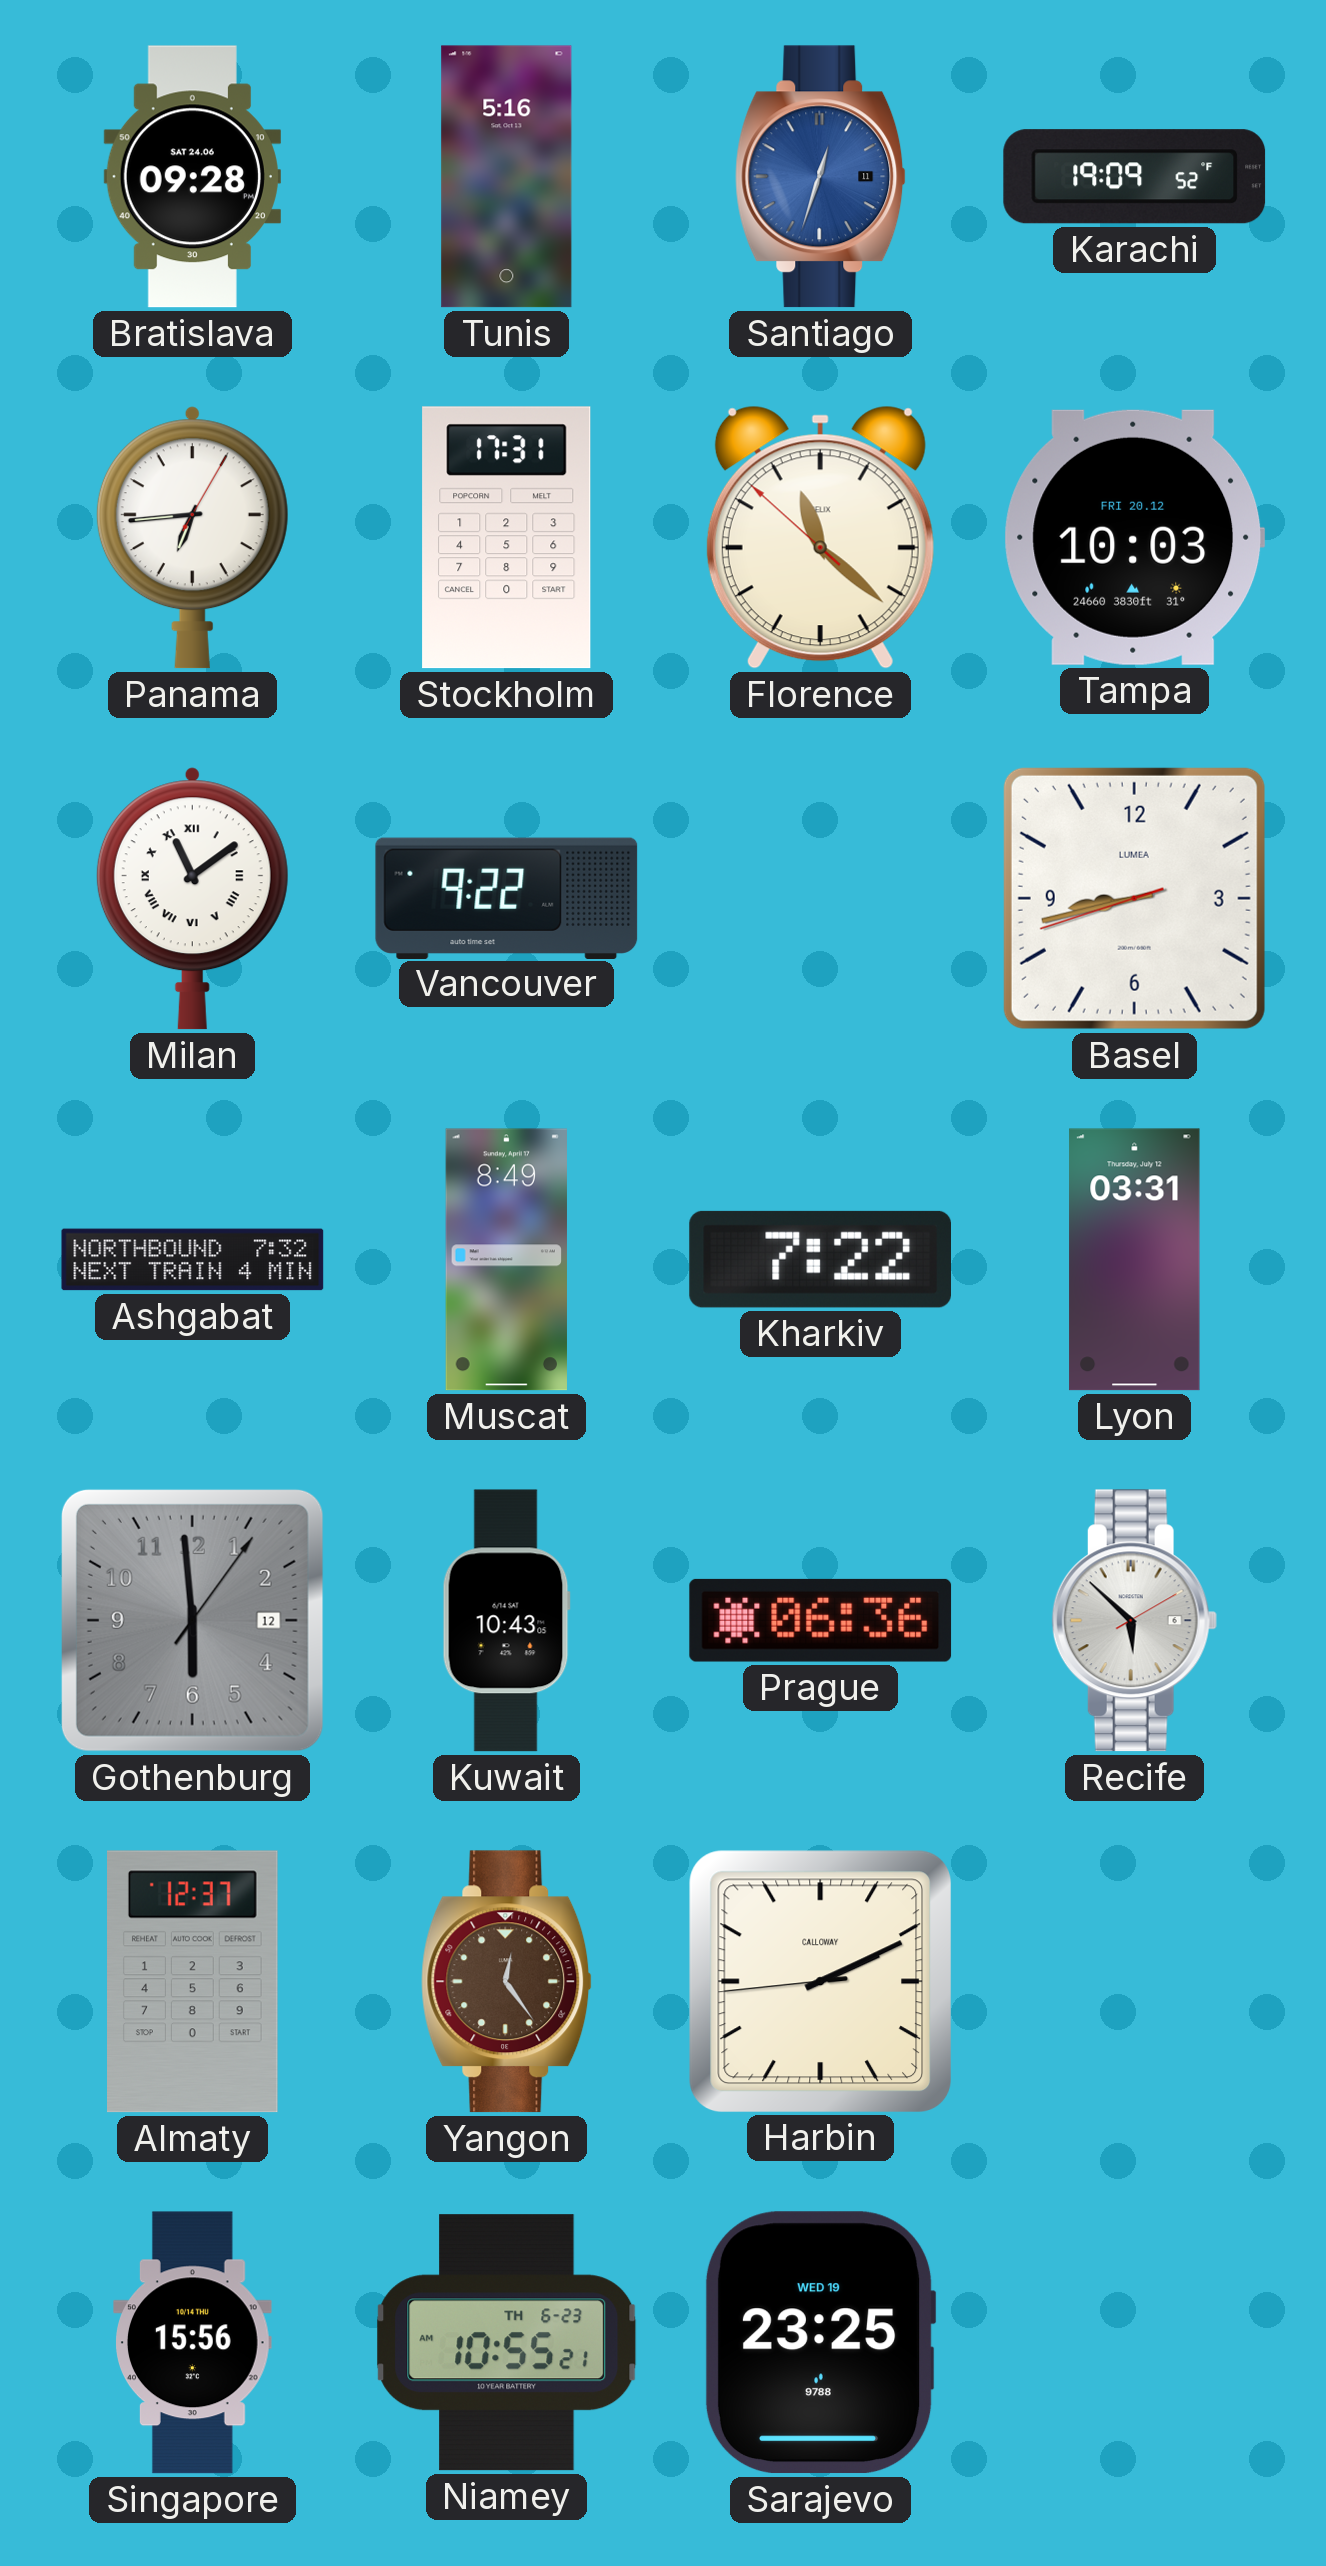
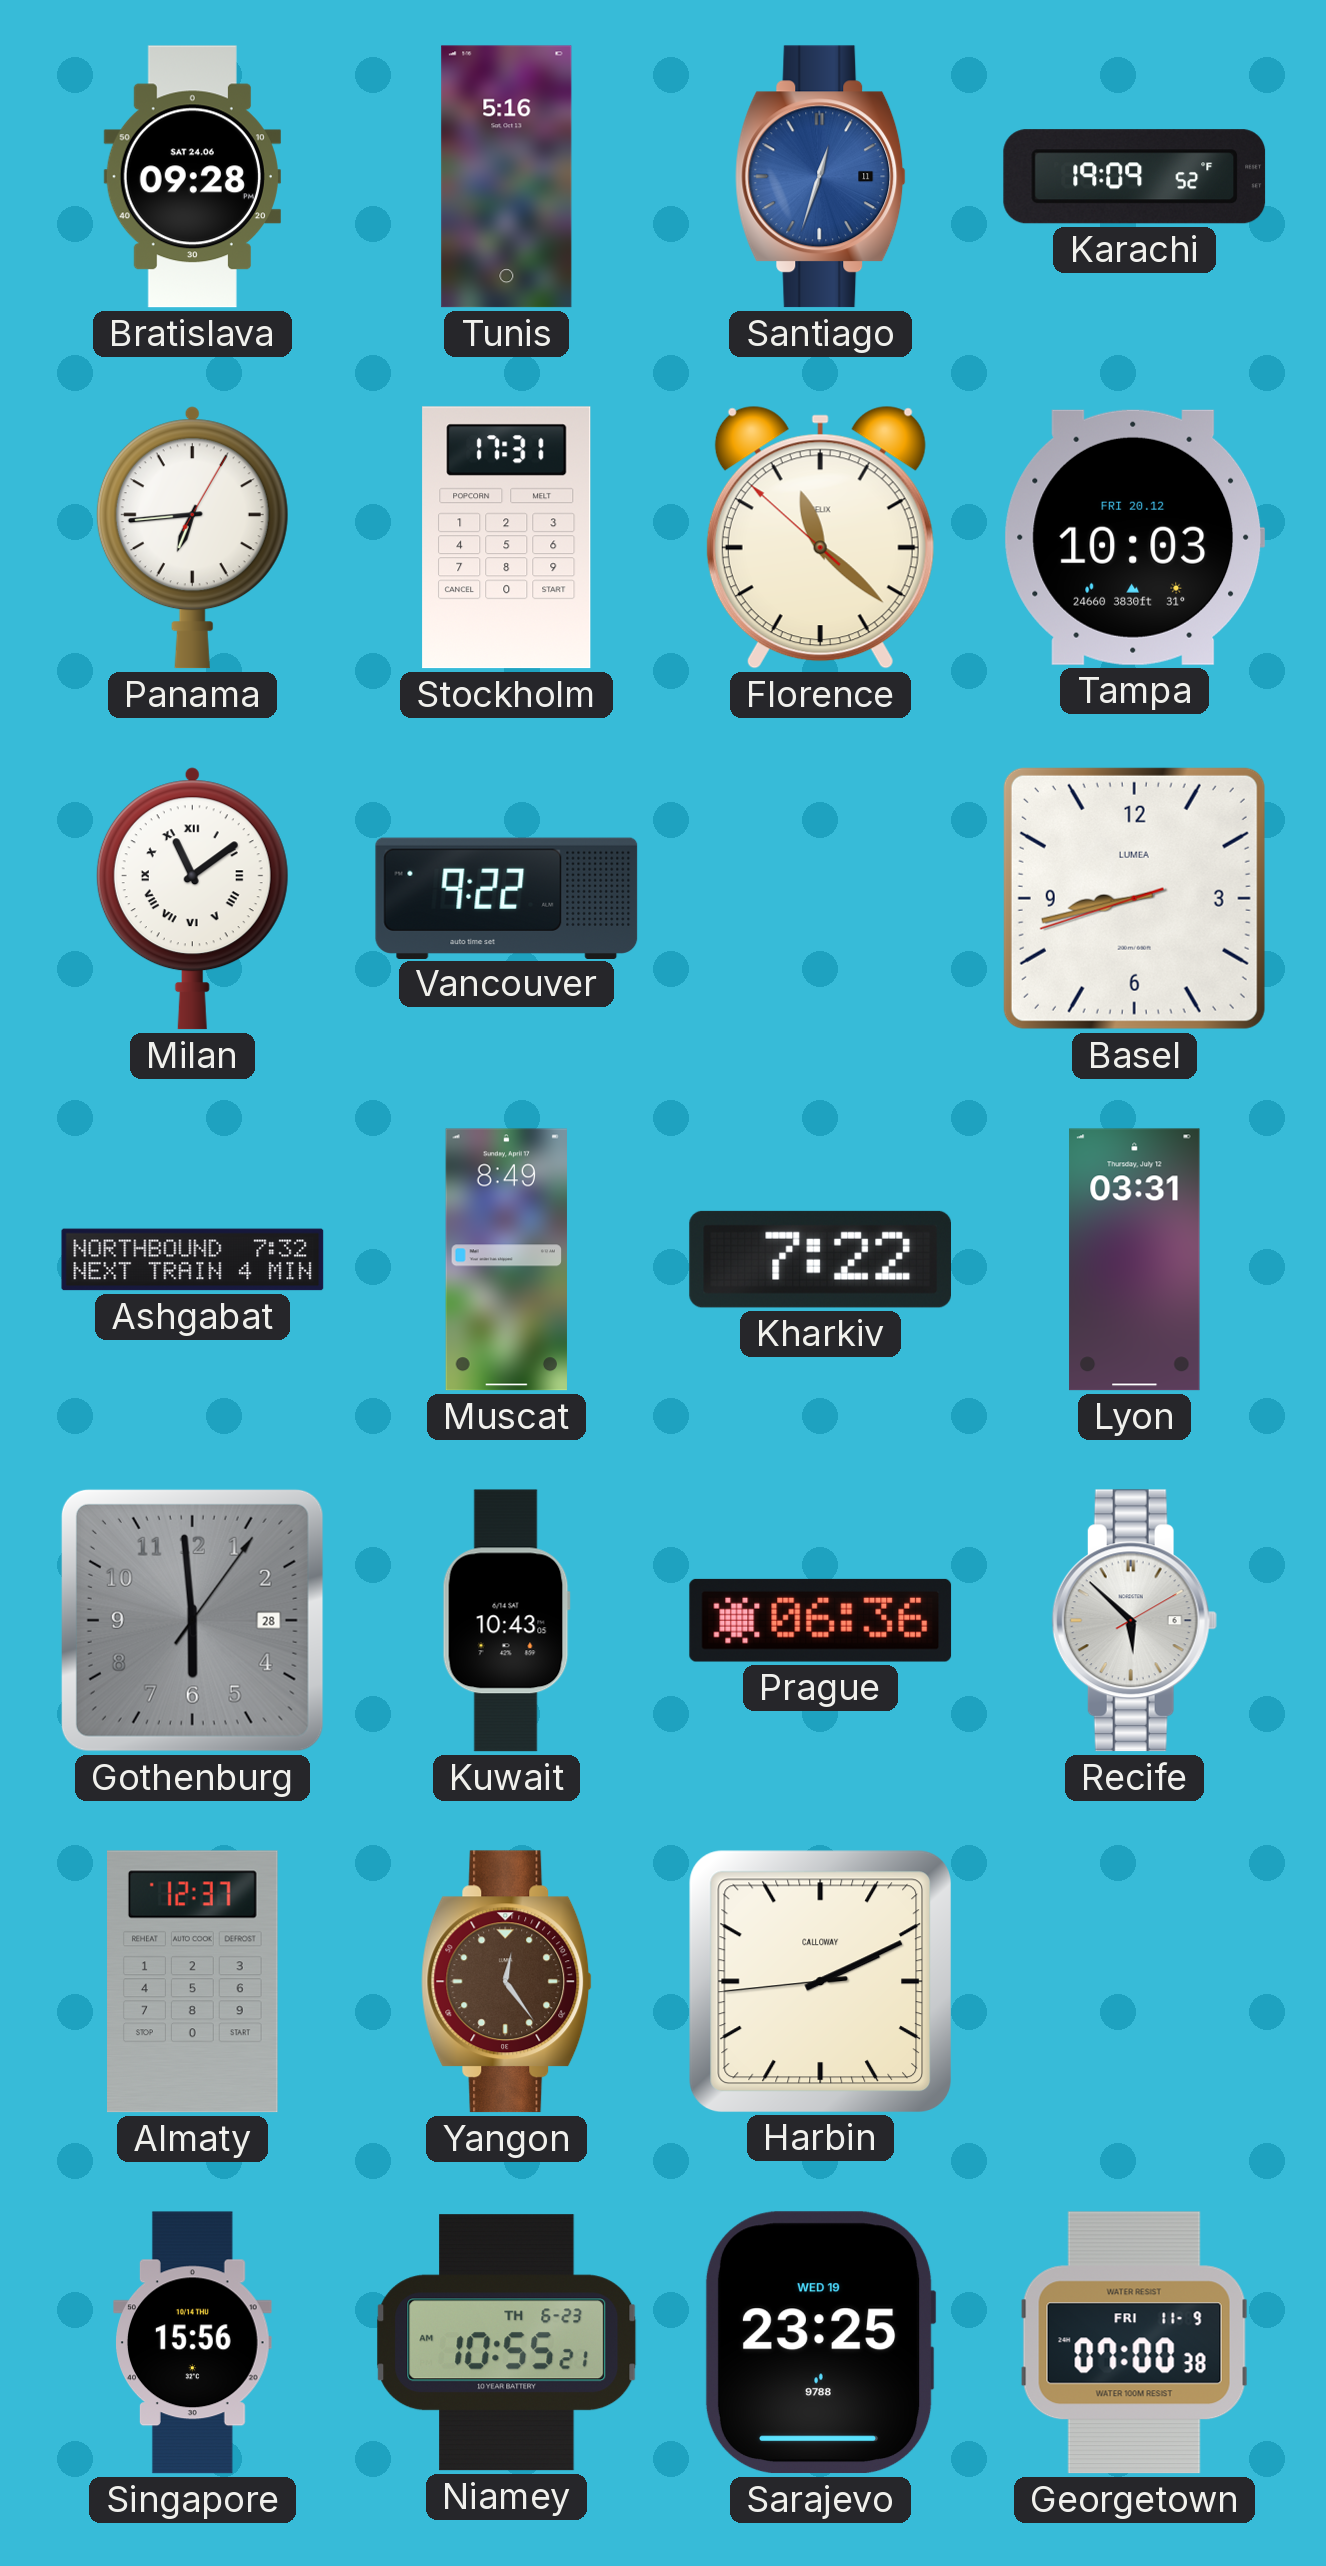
Gothenburg date: 12 -> 28
Georgetown: none -> 07:00
